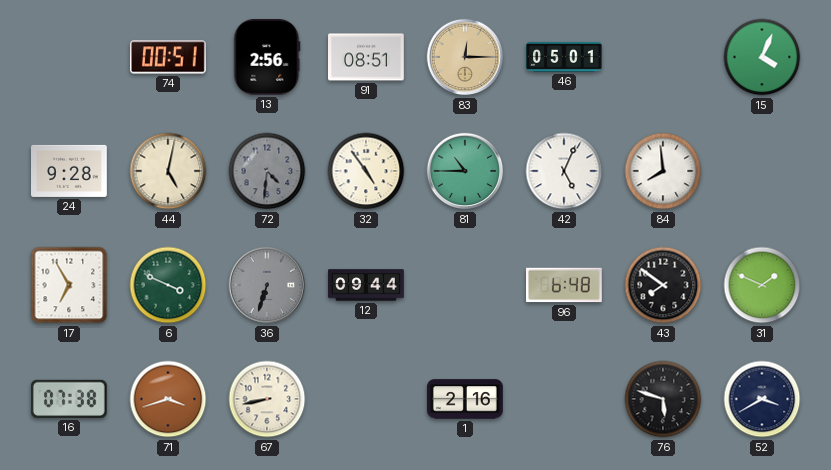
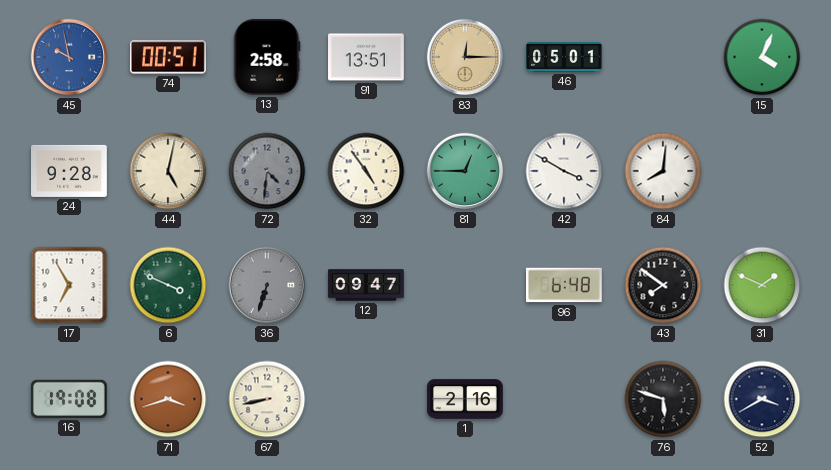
45: none -> 9:58
13: 2:56 -> 2:58
91: 08:51 -> 13:51
81: 10:45 -> 12:45
42: 5:04 -> 3:50
84: 7:59 -> 8:01
12: 09:44 -> 09:47
16: 07:38 -> 19:08
